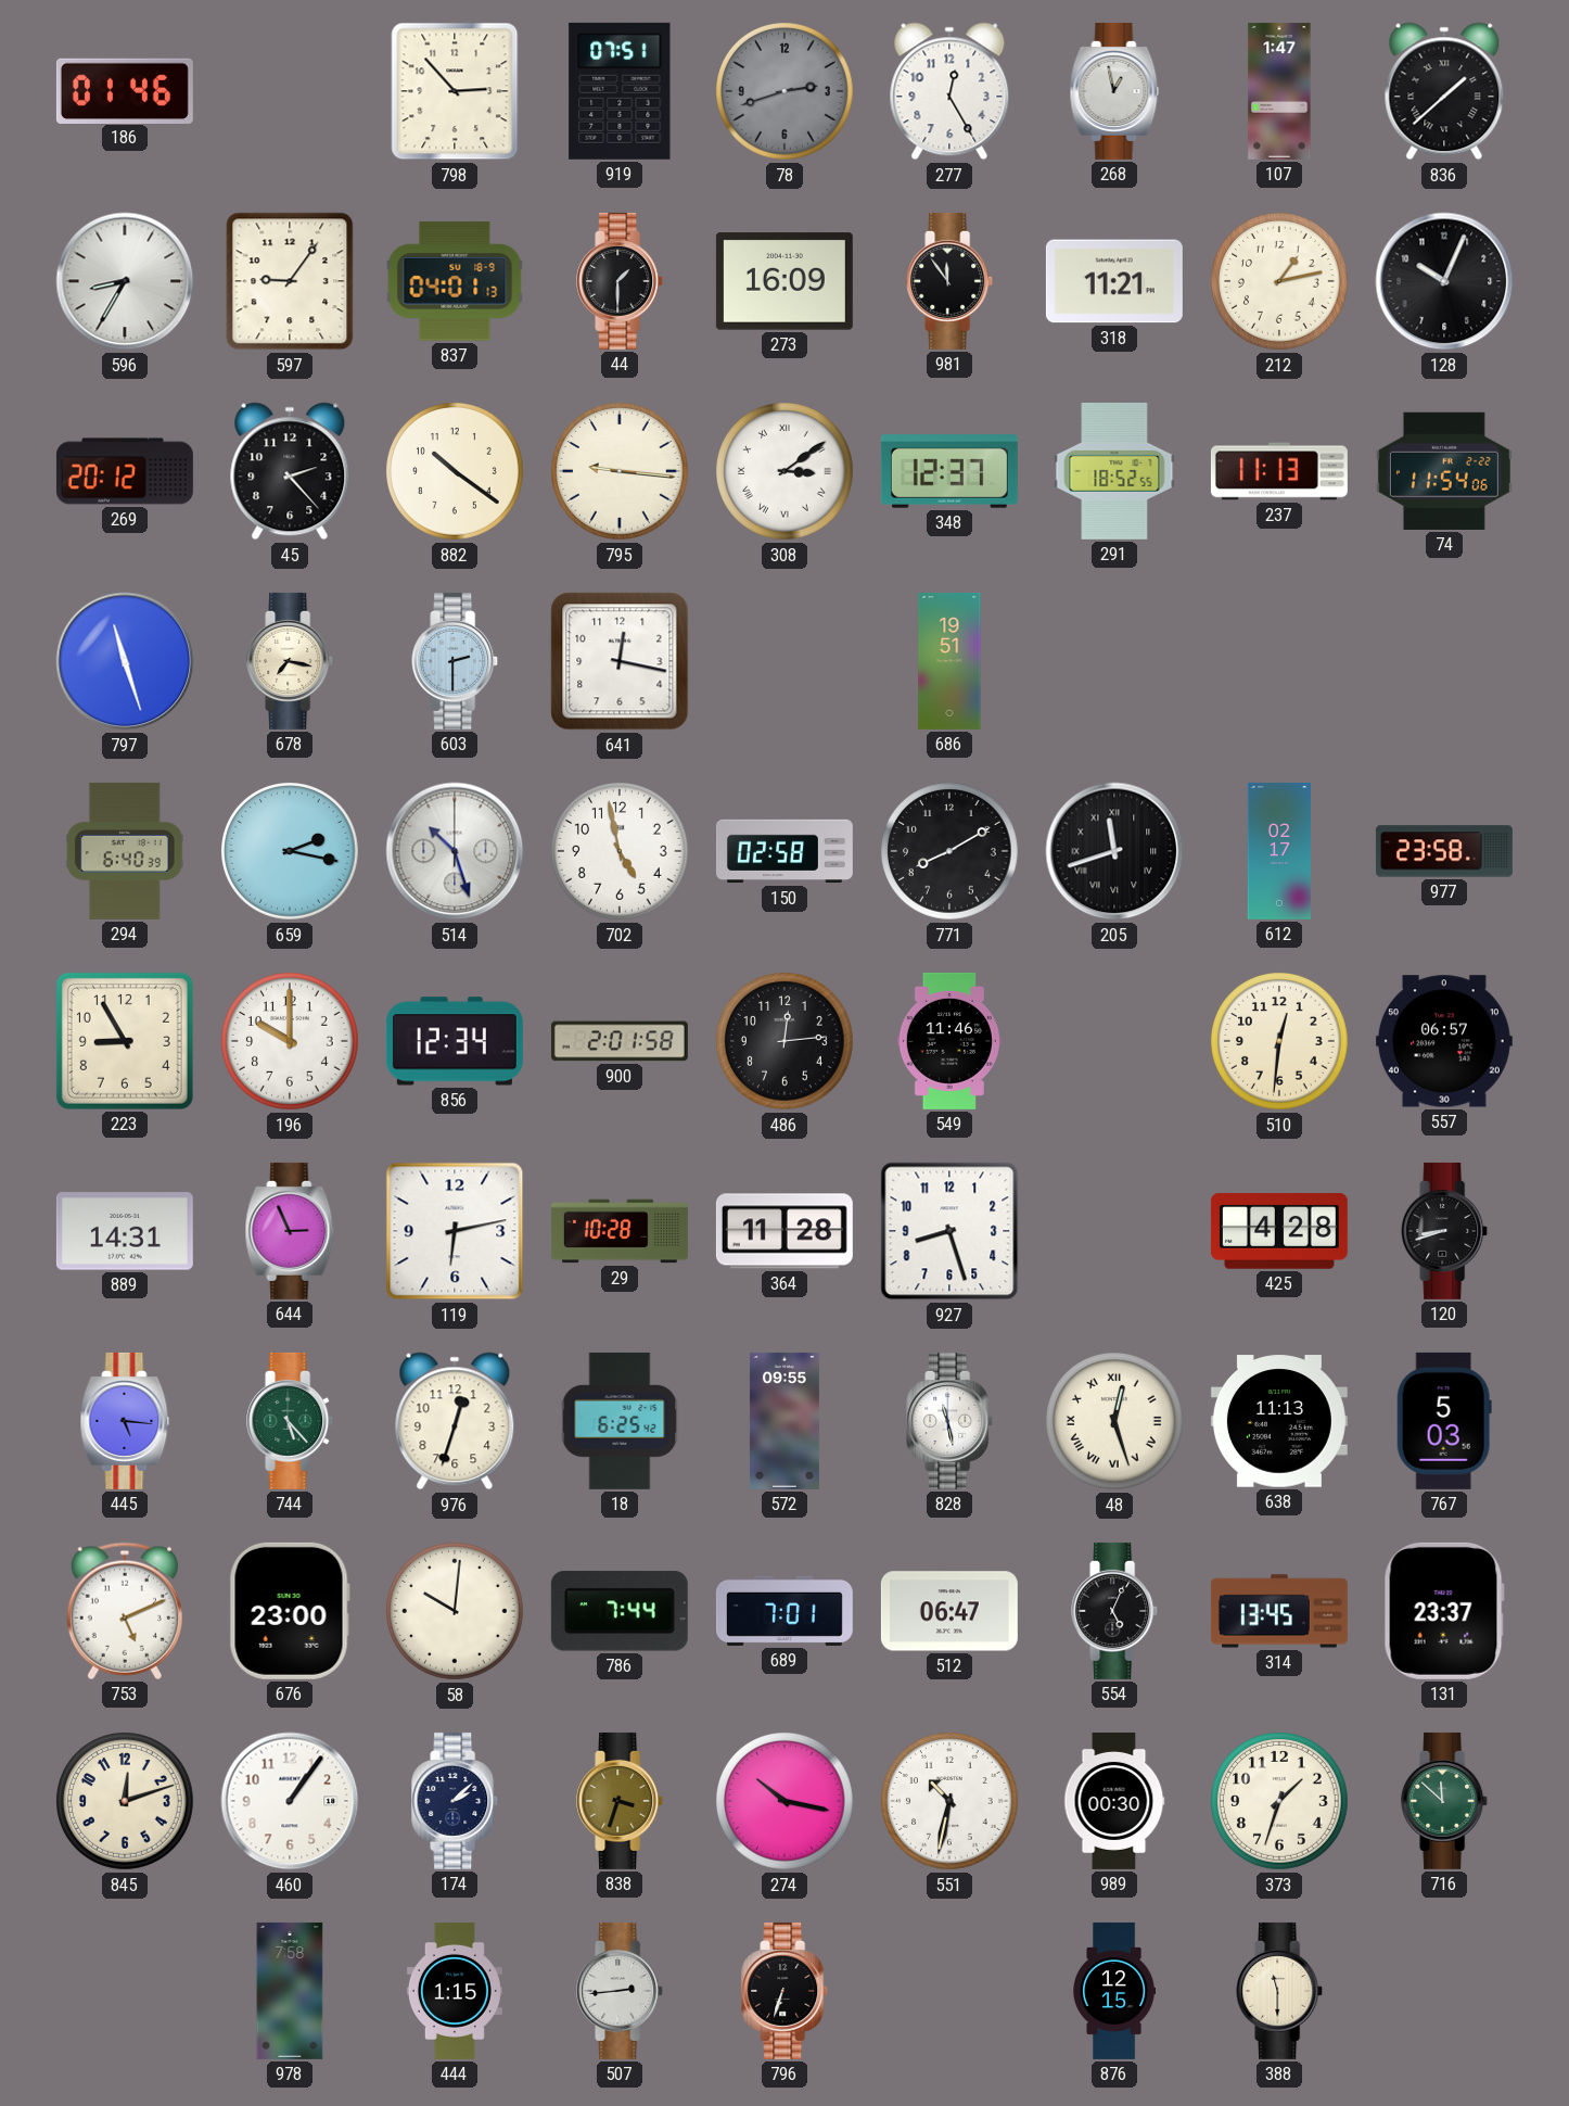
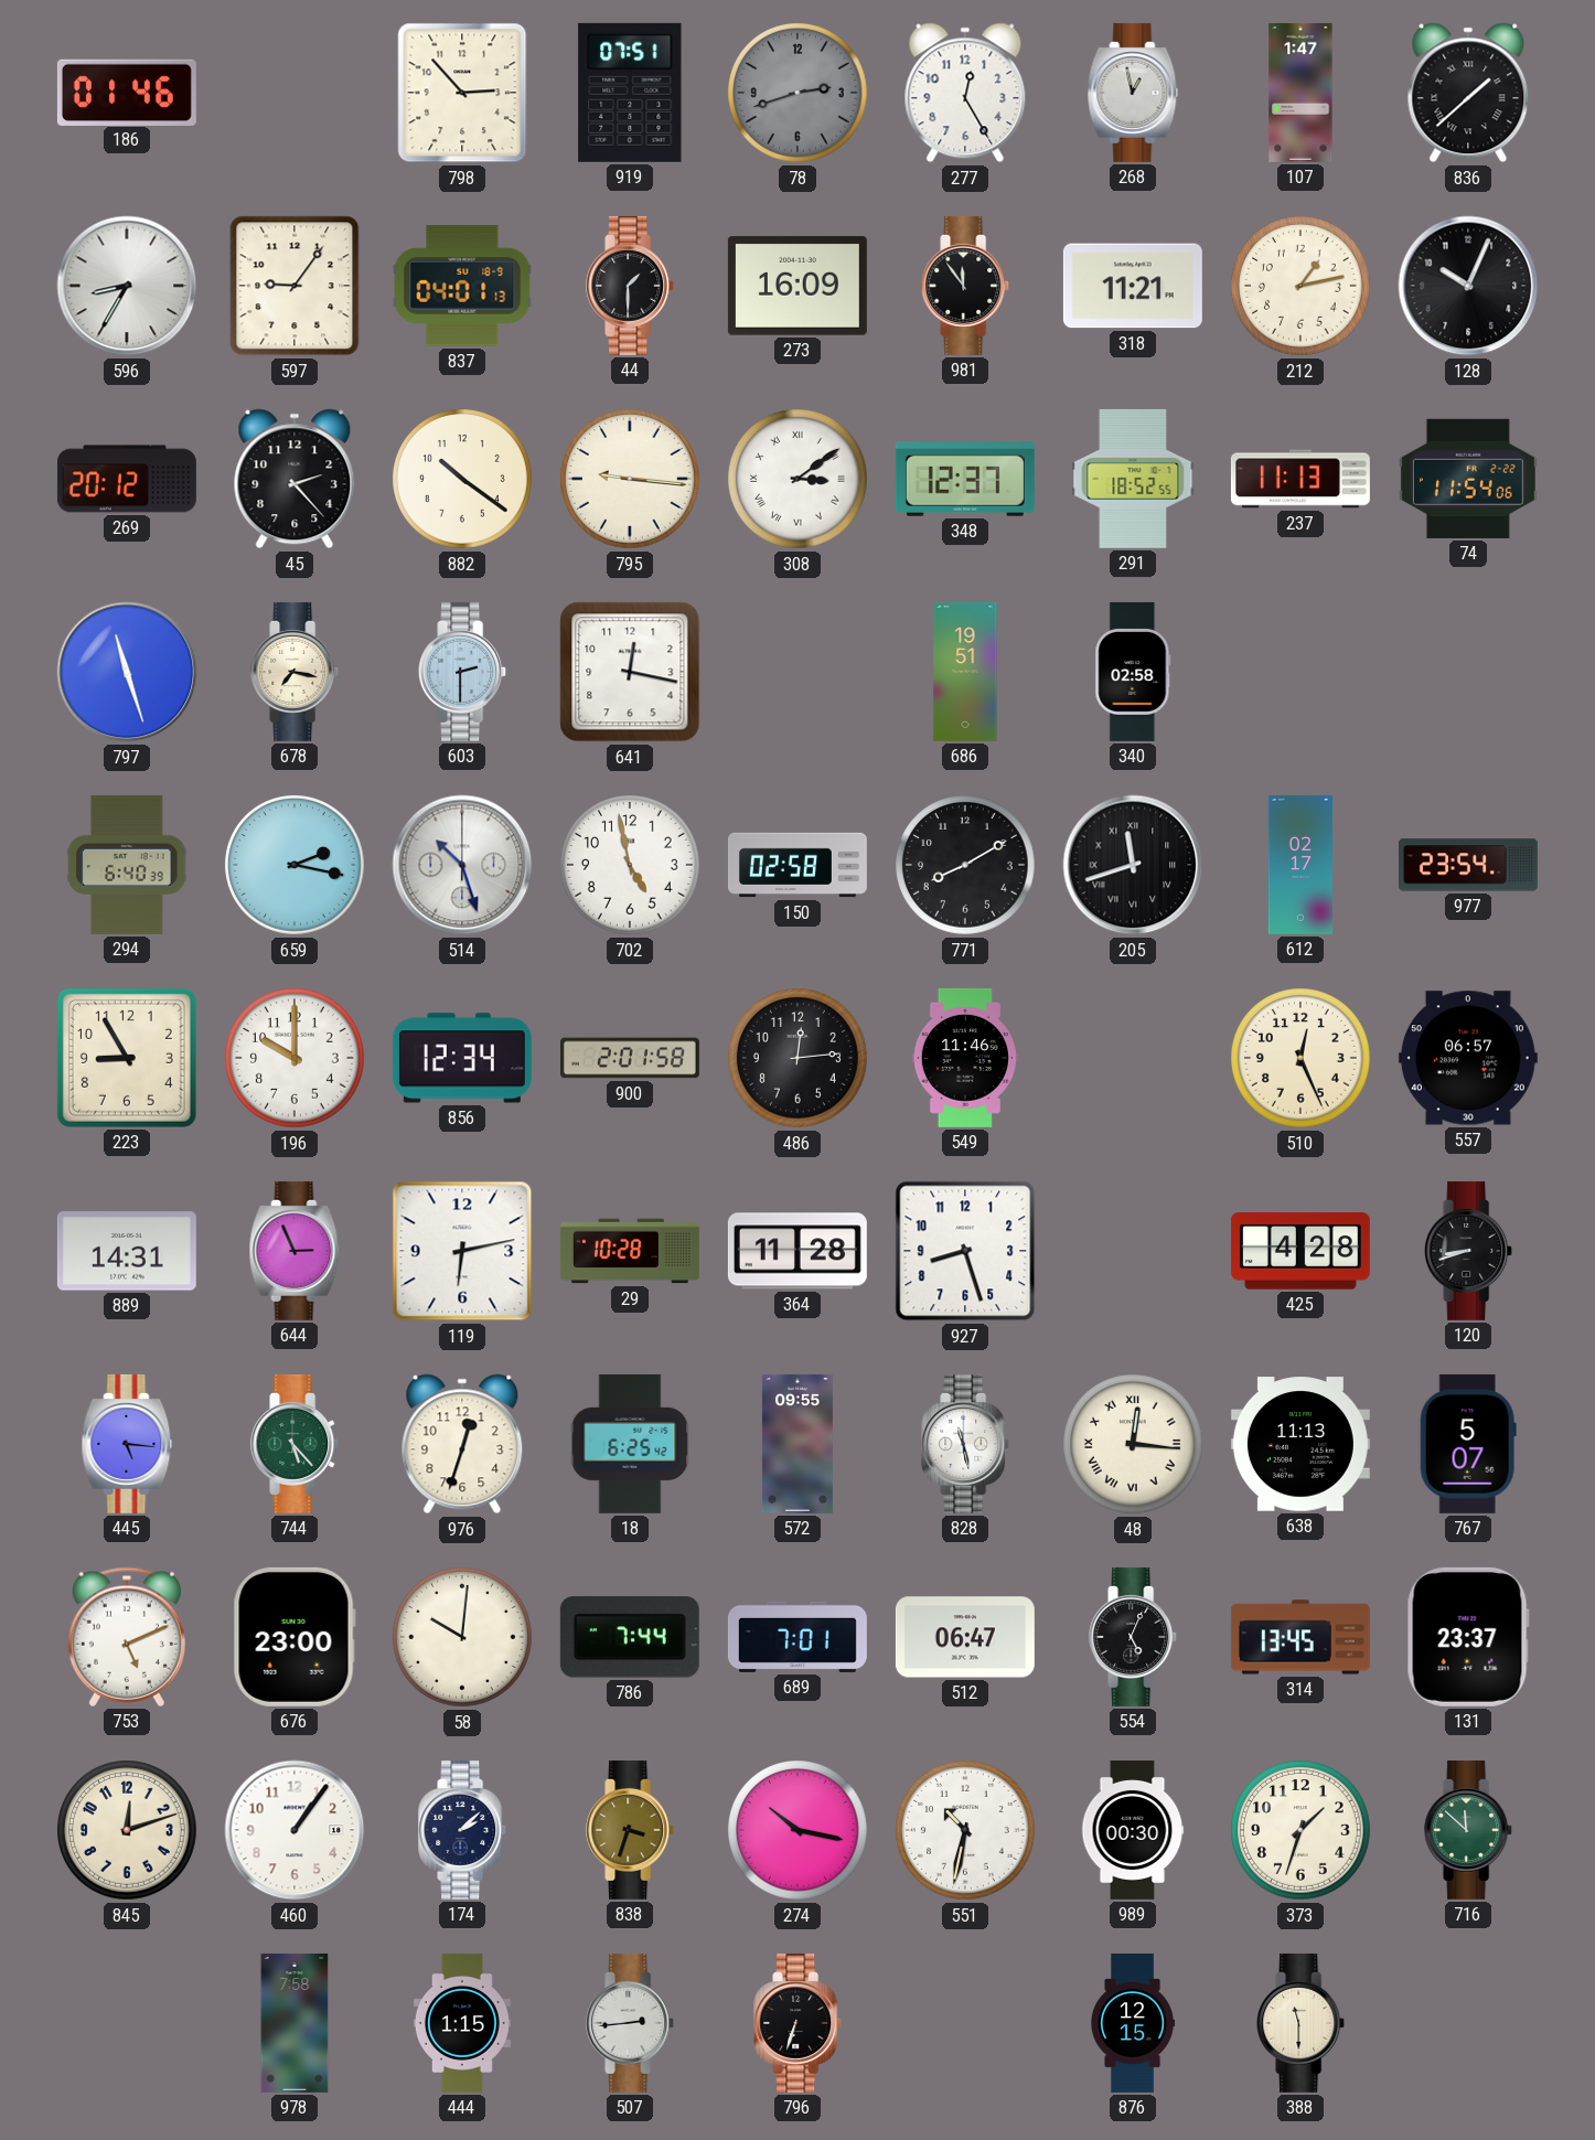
340: none -> 02:58
977: 23:58 -> 23:54
510: 12:31 -> 12:26
48: 12:27 -> 12:16
767: 5:03 -> 5:07
